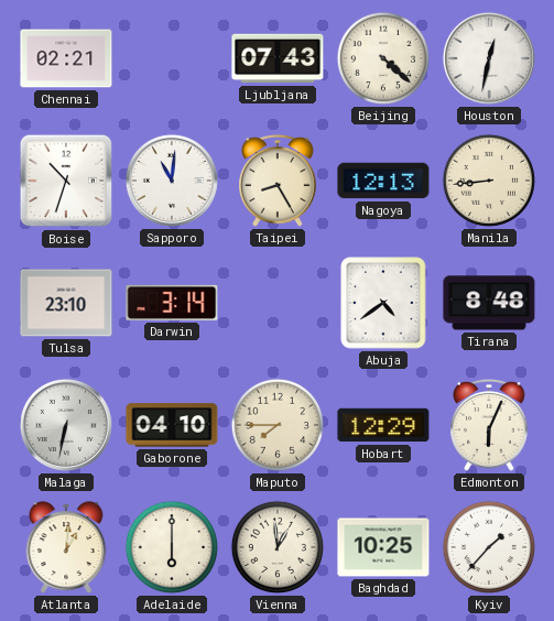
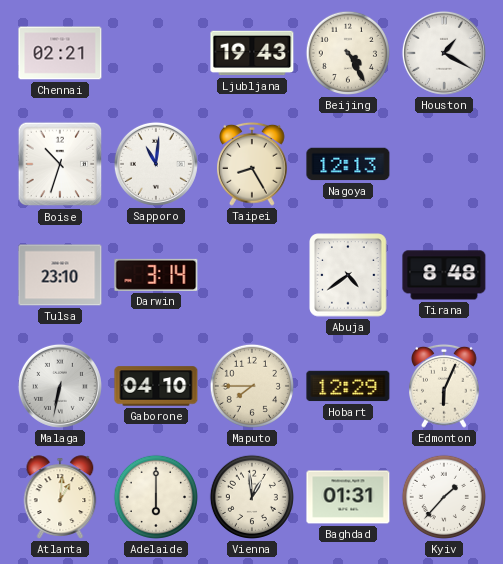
Ljubljana: 07:43 -> 19:43
Beijing: 4:22 -> 4:25
Houston: 12:32 -> 1:20
Manila: 8:44 -> none
Baghdad: 10:25 -> 01:31
